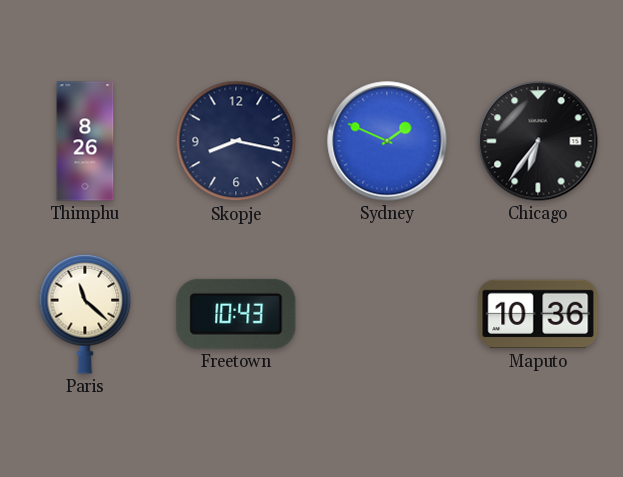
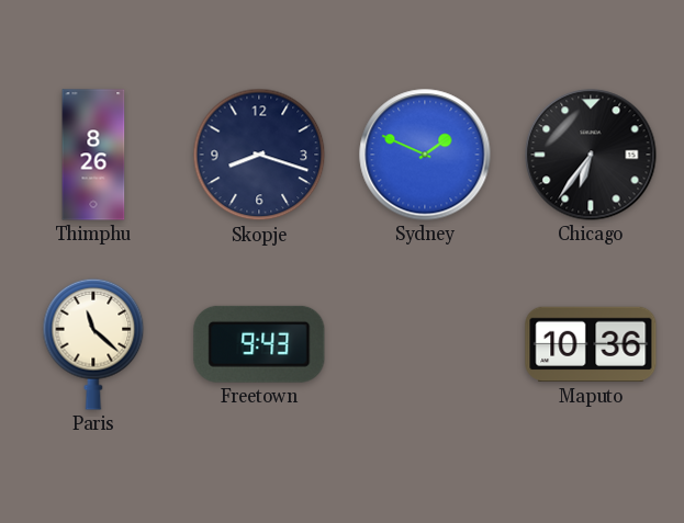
Skopje: 8:17 -> 8:18
Freetown: 10:43 -> 9:43
